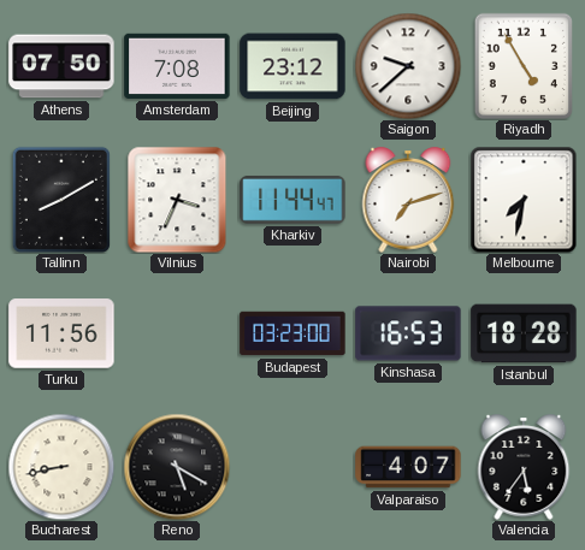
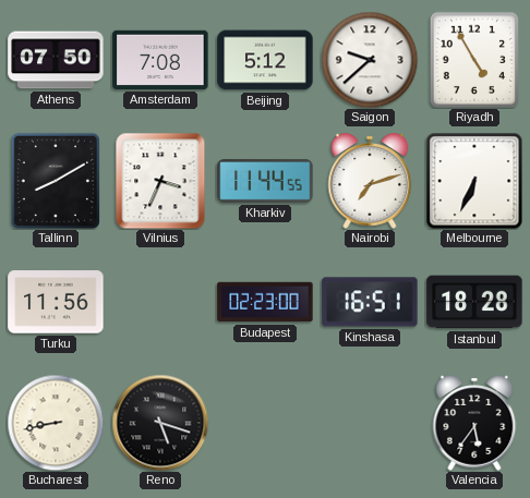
Beijing: 23:12 -> 5:12
Kharkiv: 11:44:47 -> 11:44:55
Melbourne: 7:32 -> 6:34
Budapest: 03:23 -> 02:23
Kinshasa: 16:53 -> 16:51
Reno: 5:20 -> 5:18
Valparaiso: 4:07 -> none
